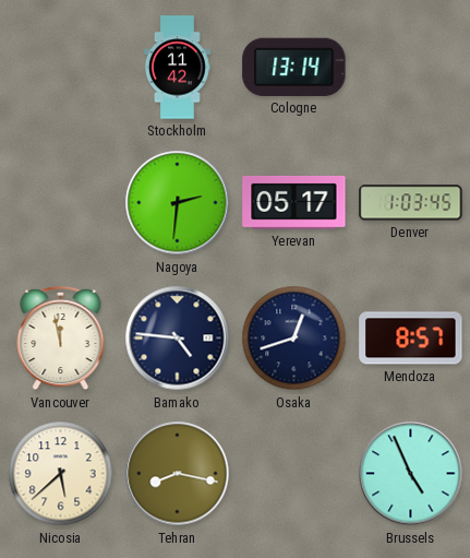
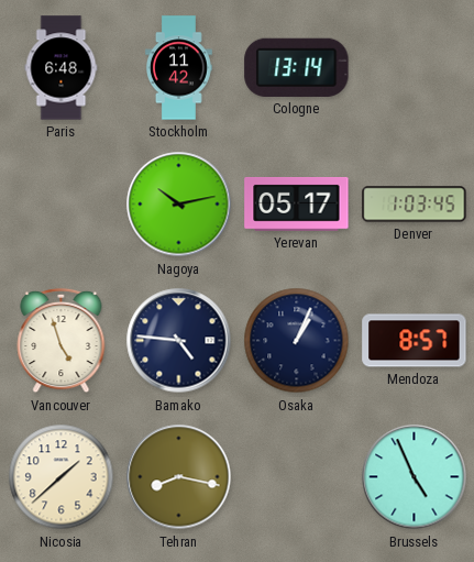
Paris: none -> 6:48
Nagoya: 2:31 -> 10:13
Vancouver: 11:58 -> 4:57
Osaka: 12:42 -> 1:04
Nicosia: 5:38 -> 1:38
